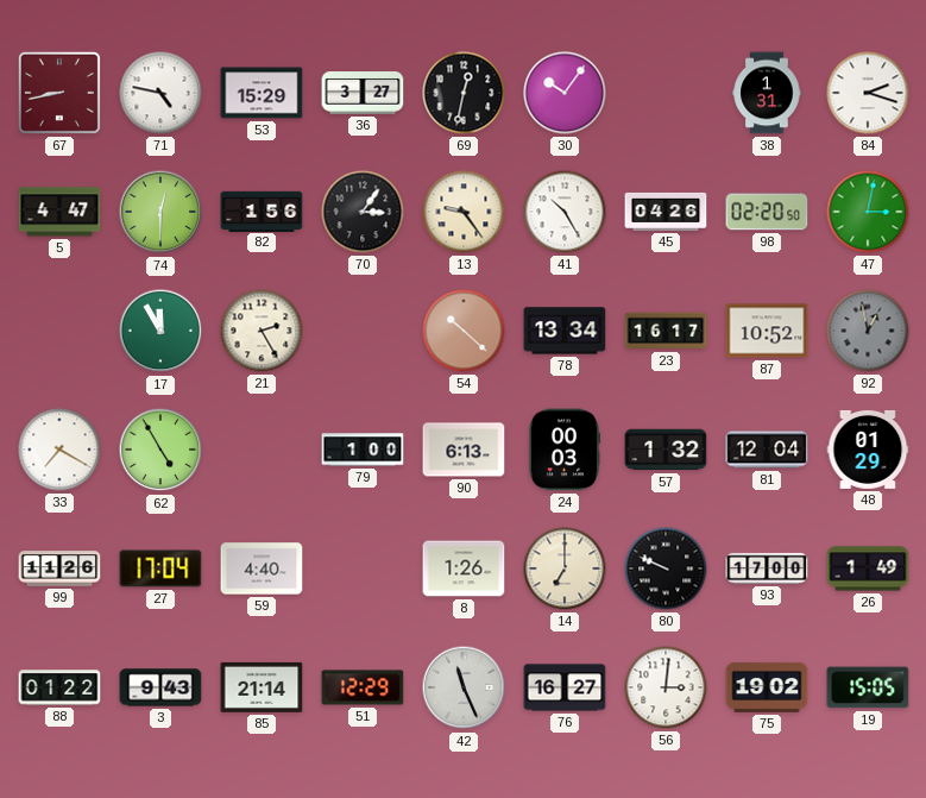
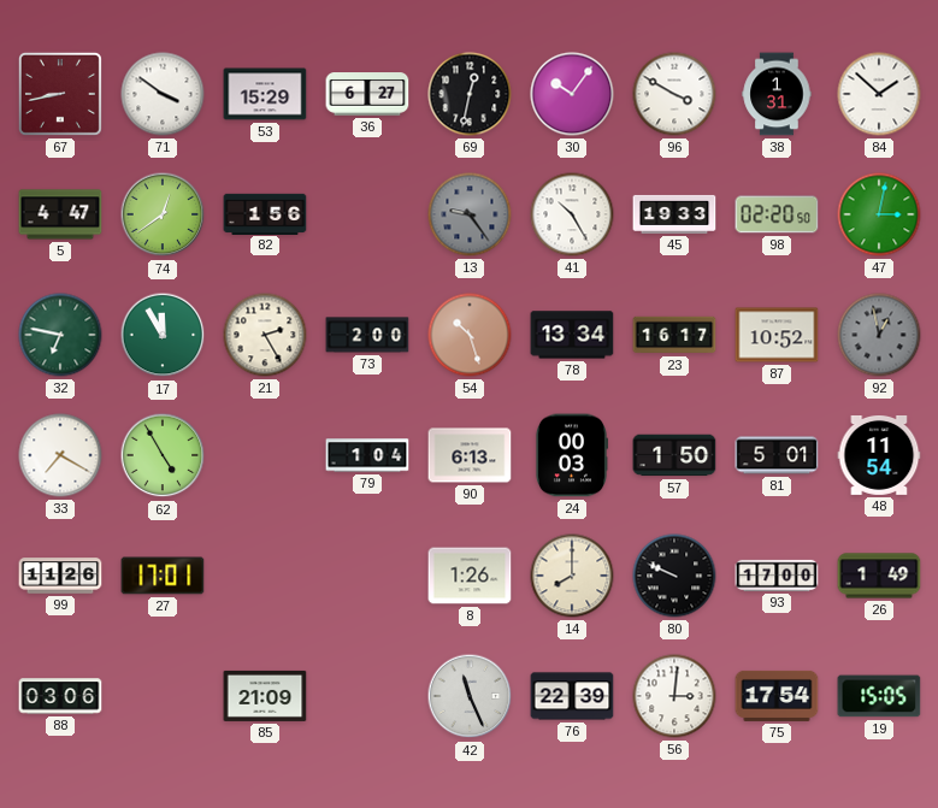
71: 4:47 -> 3:51
36: 3:27 -> 6:27
96: none -> 3:50
84: 2:18 -> 1:52
74: 12:30 -> 12:39
70: 3:06 -> none
13 dial: cream -> grey
45: 04:26 -> 19:33
32: none -> 6:47
73: none -> 2:00
54: 10:22 -> 10:27
79: 1:00 -> 1:04
57: 1:32 -> 1:50
81: 12:04 -> 5:01
48: 01:29 -> 11:54
27: 17:04 -> 17:01
59: 4:40 -> none
14: 7:00 -> 8:00
88: 01:22 -> 03:06
3: 9:43 -> none
85: 21:14 -> 21:09
51: 12:29 -> none
76: 16:27 -> 22:39
75: 19:02 -> 17:54
